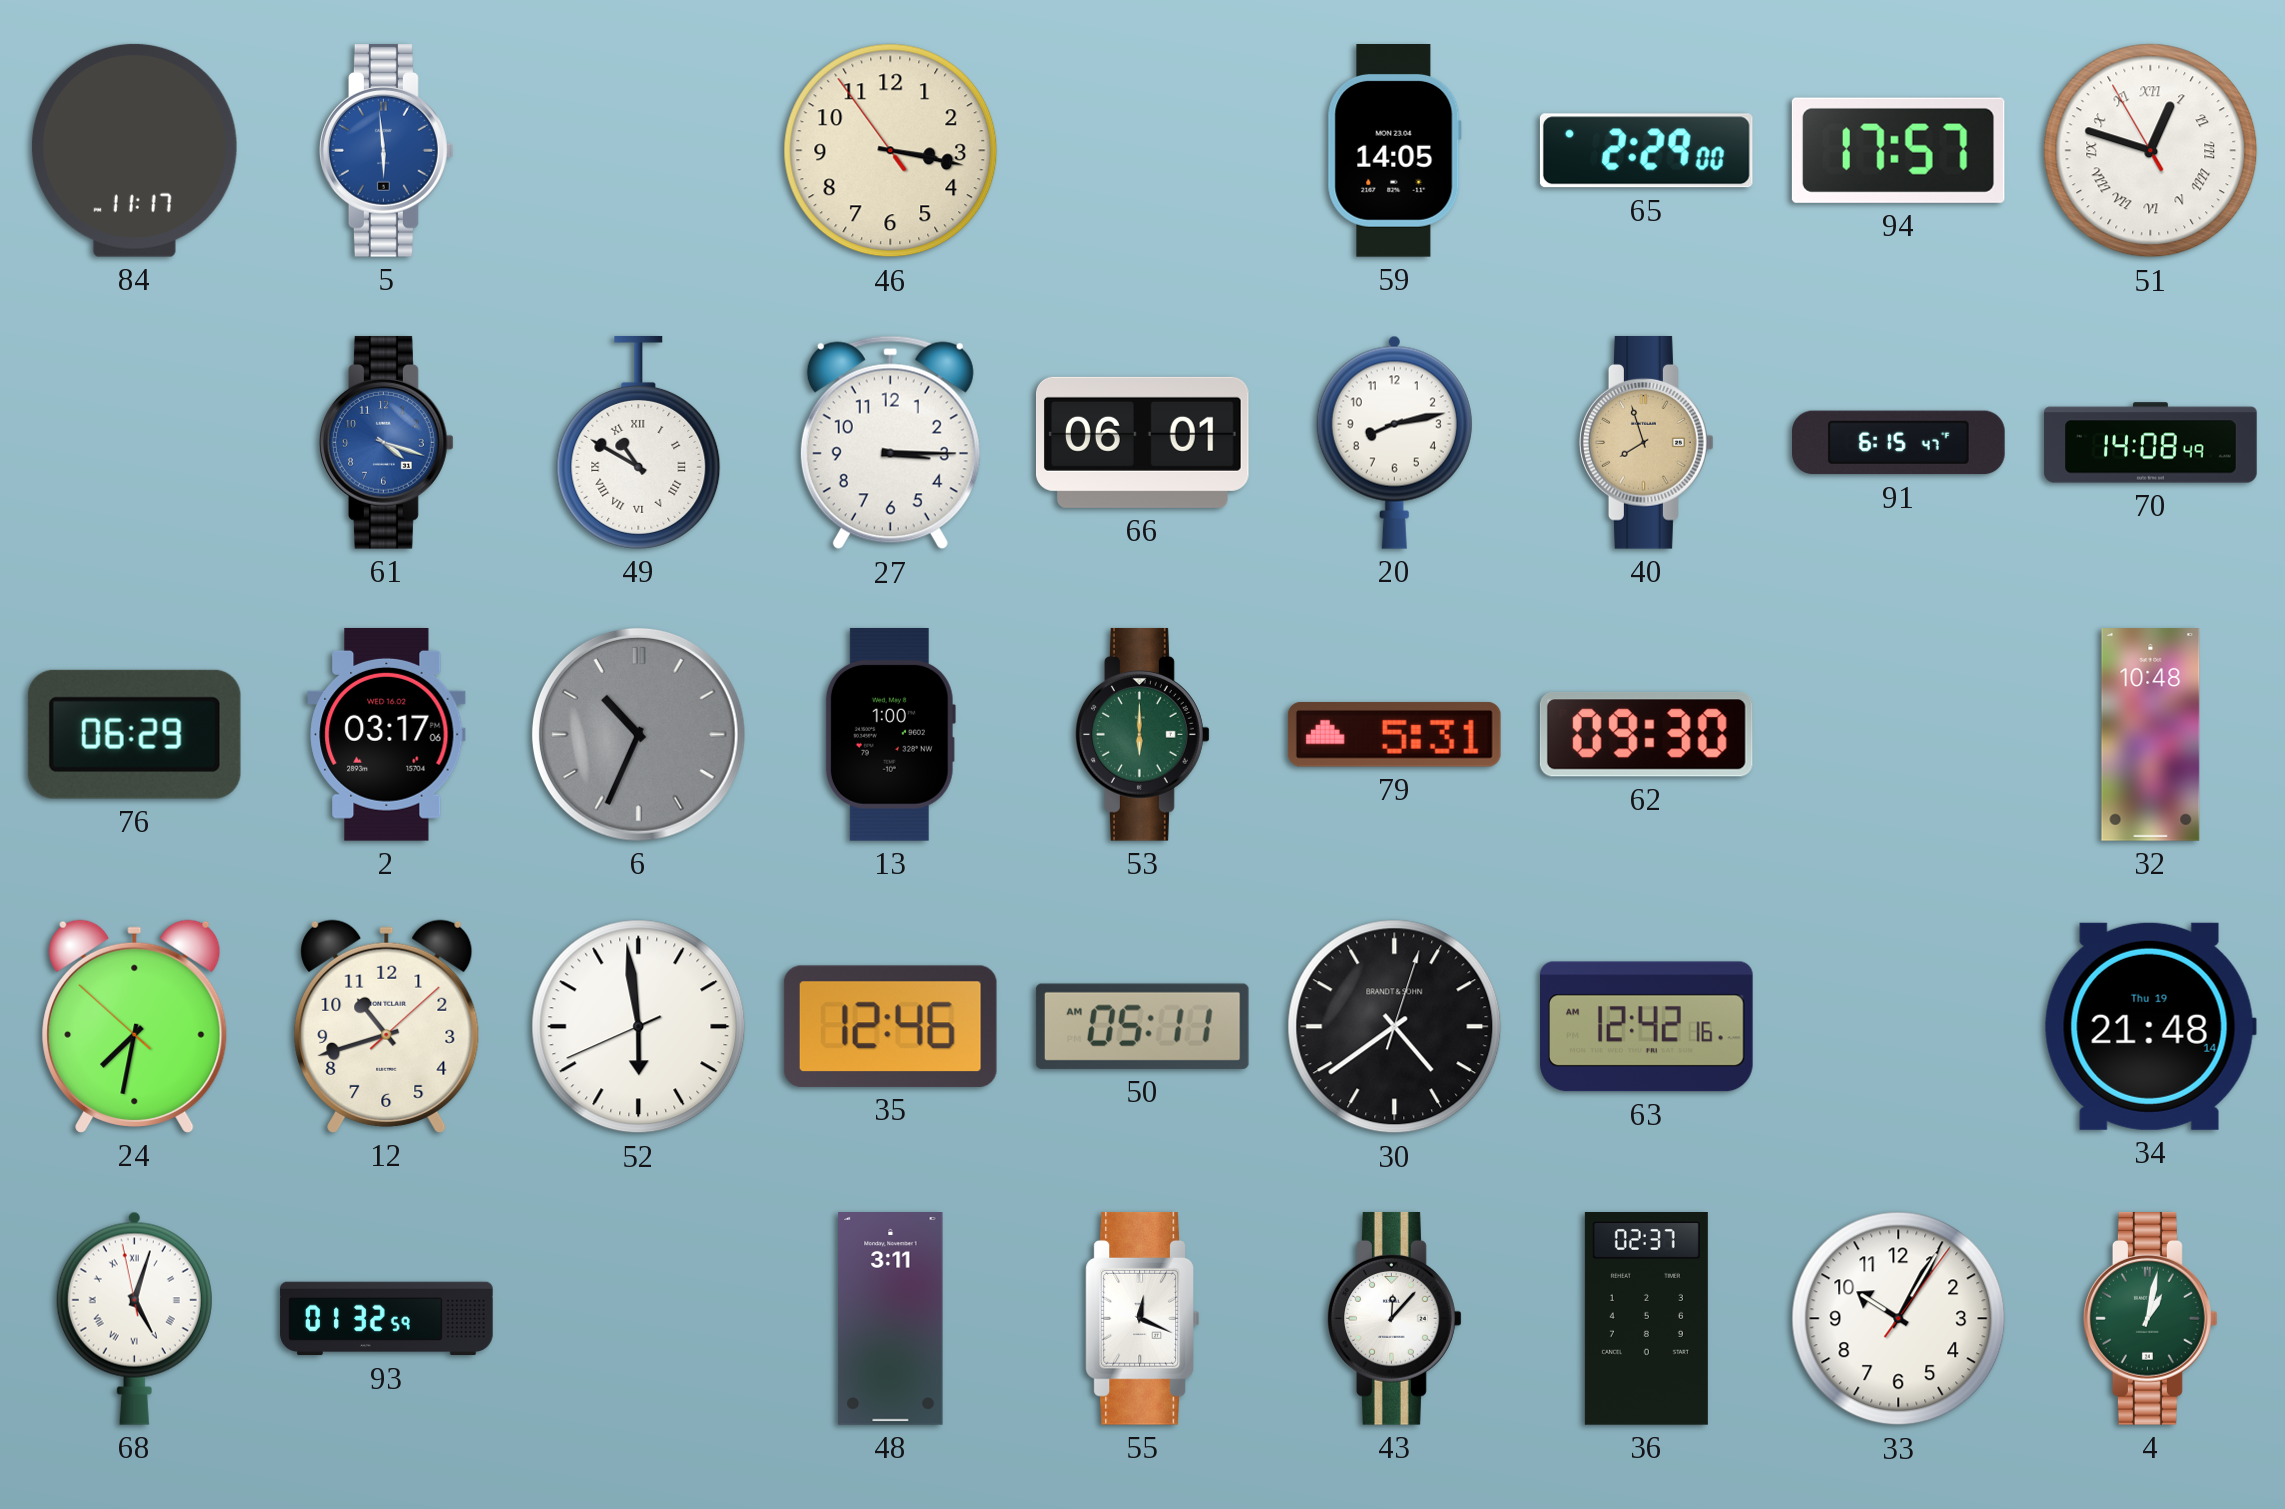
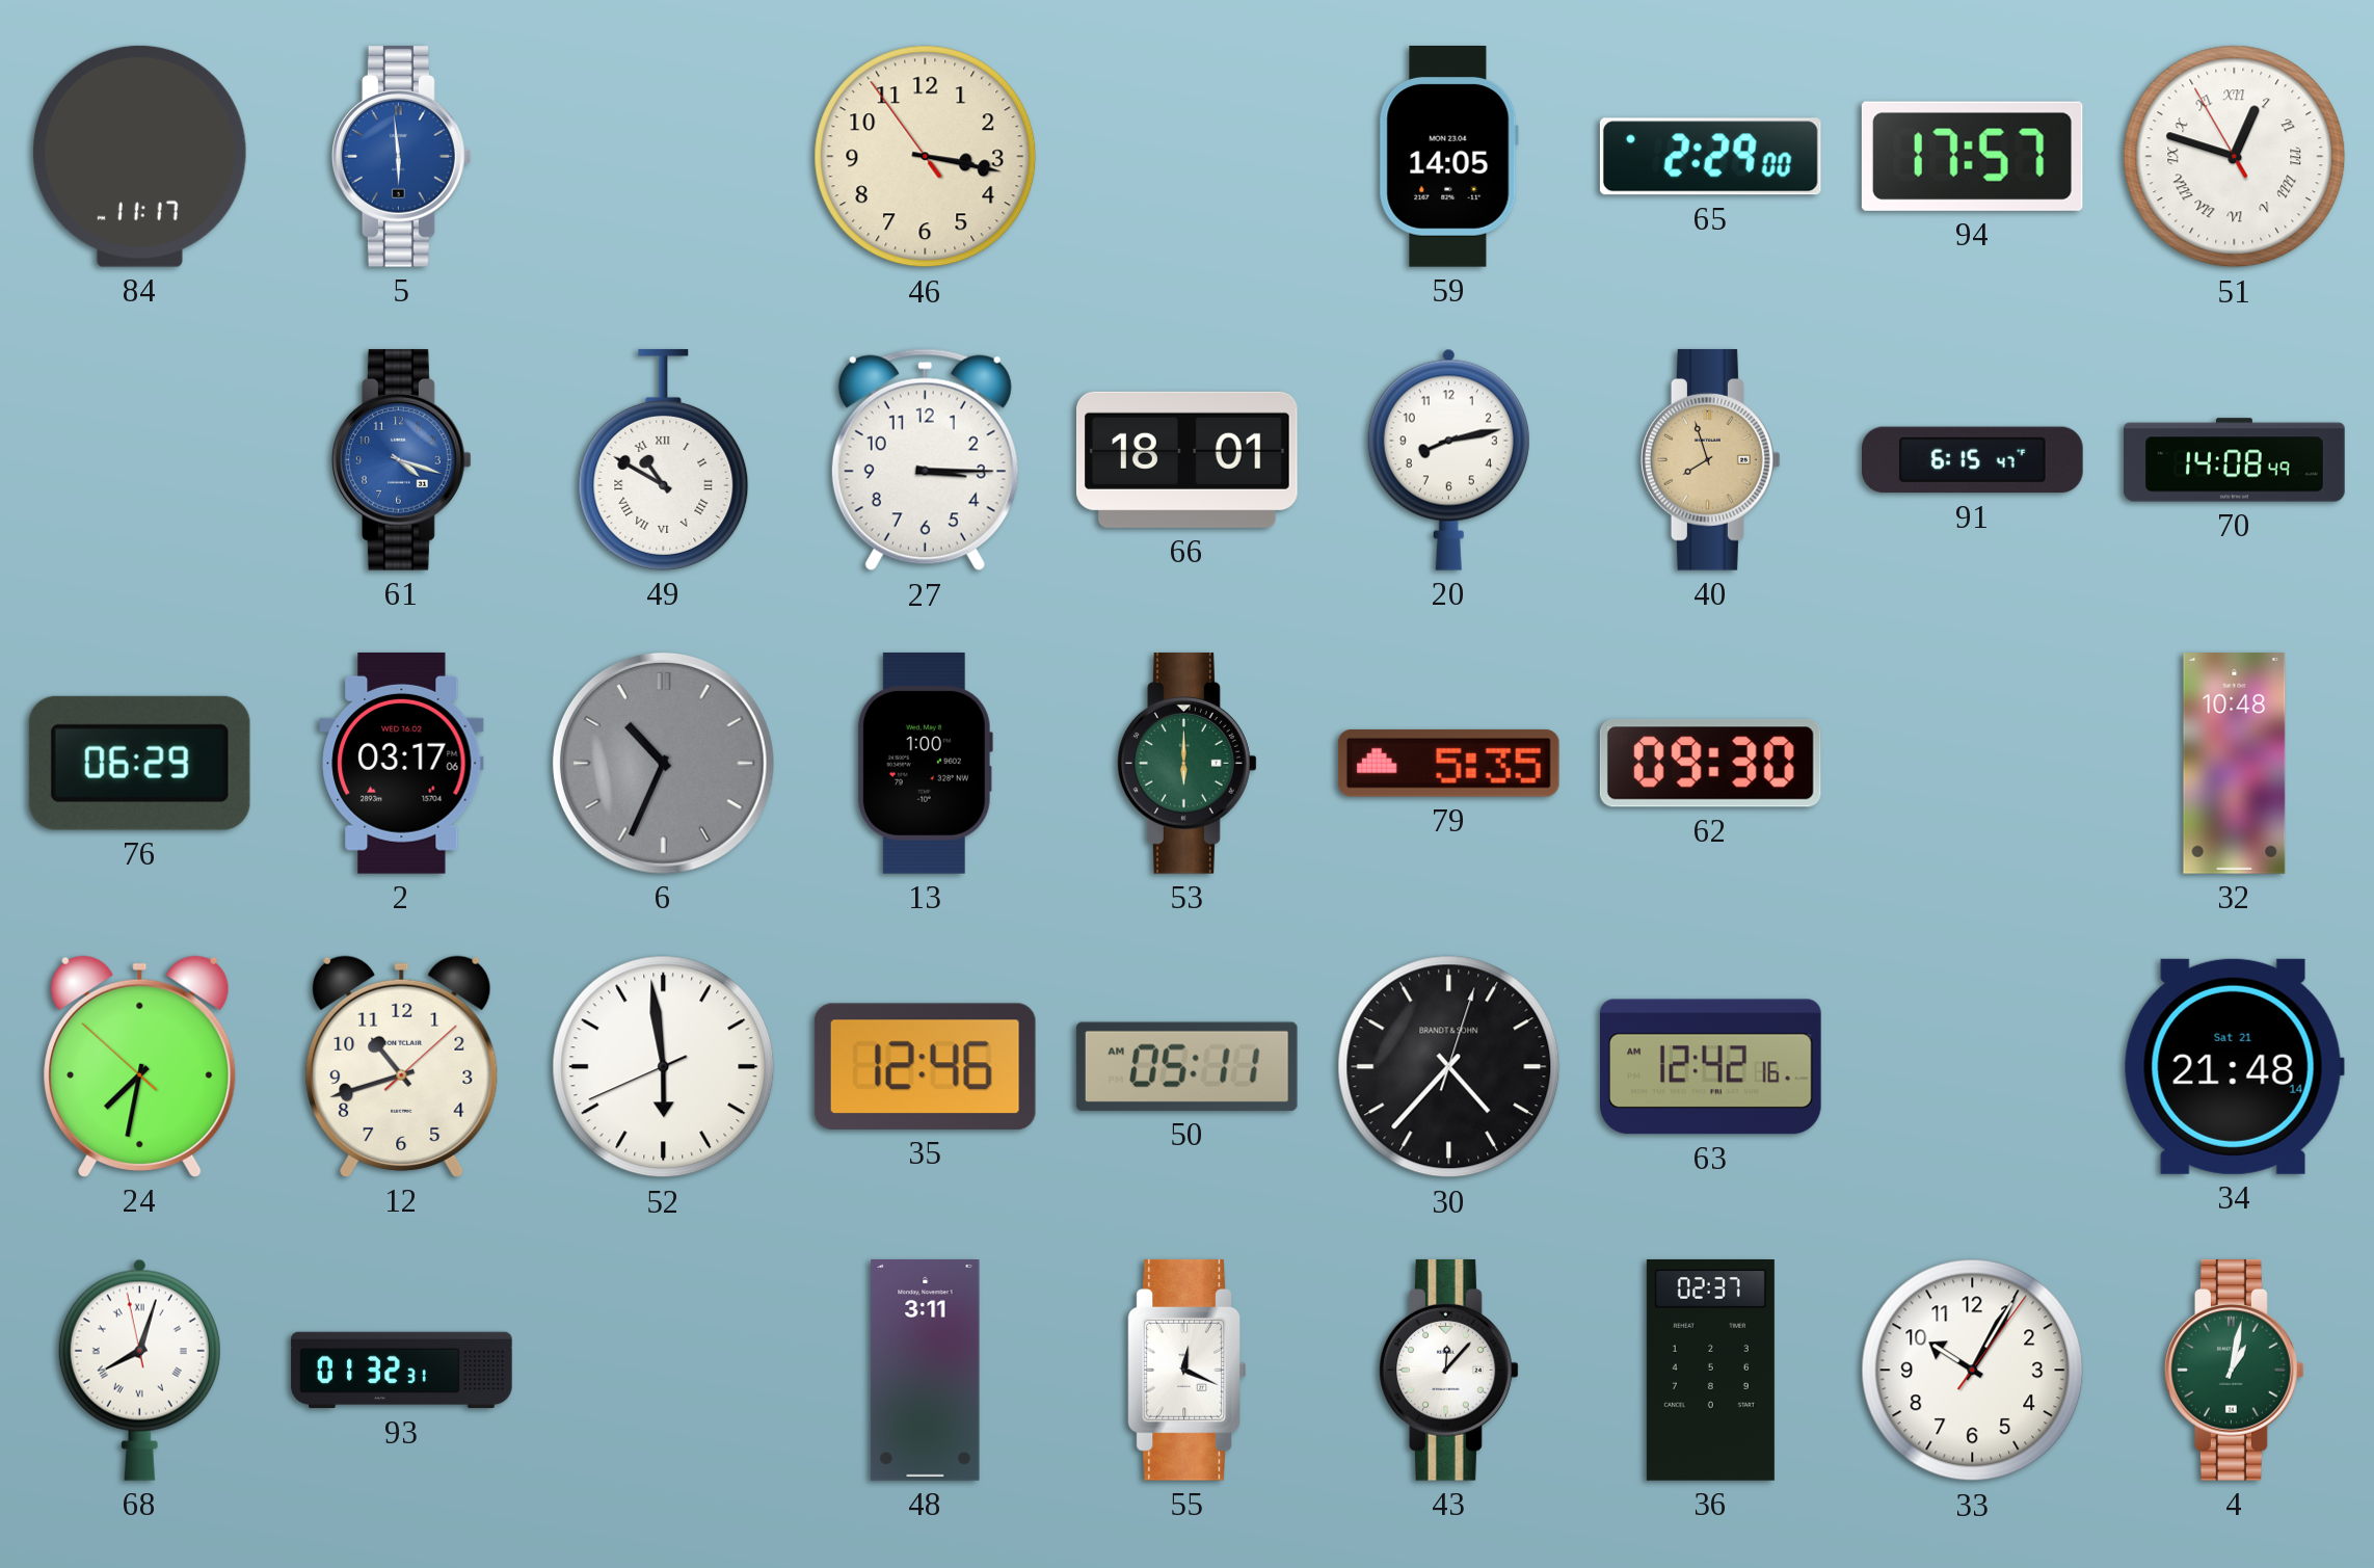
66: 06:01 -> 18:01
79: 5:31 -> 5:35
30: 4:39 -> 4:37
34 date: Thu 19 -> Sat 21
68: 5:02 -> 8:02
93: 01:32:59 -> 01:32:31
